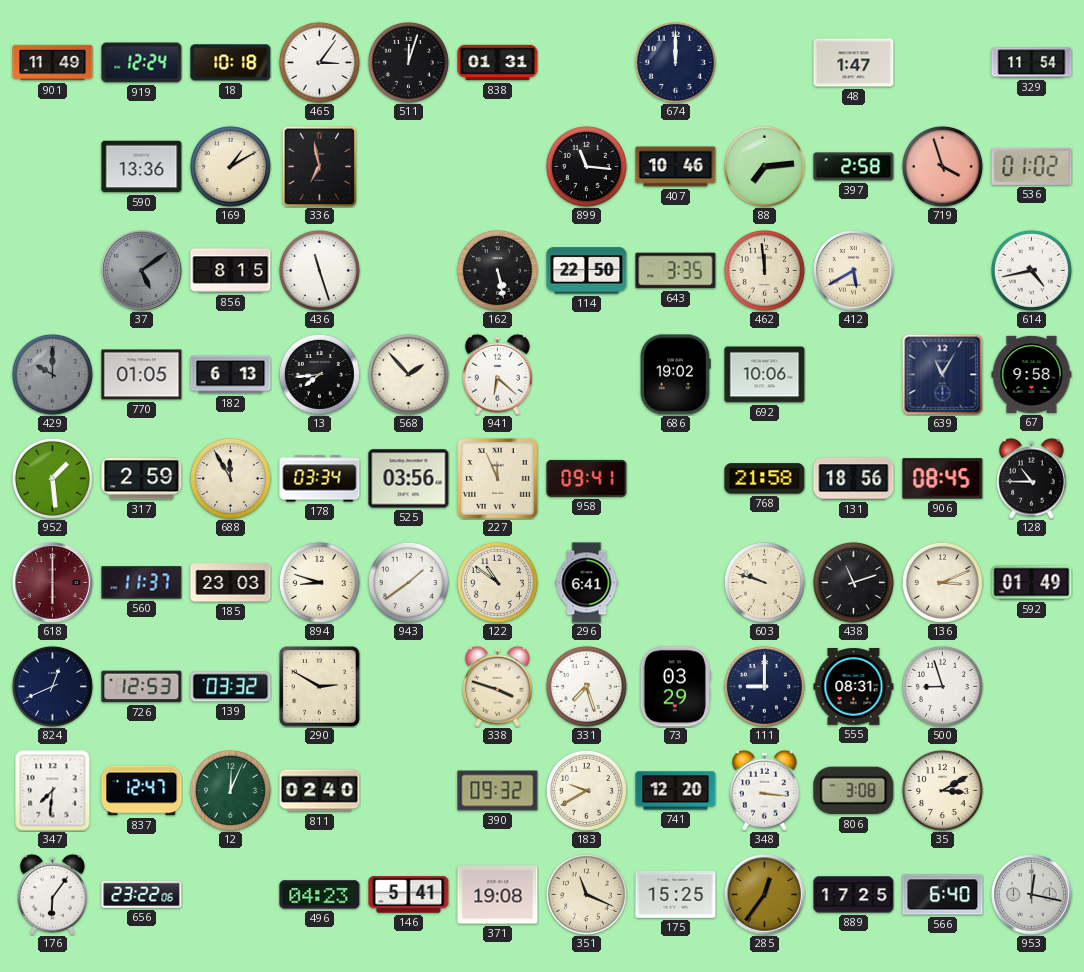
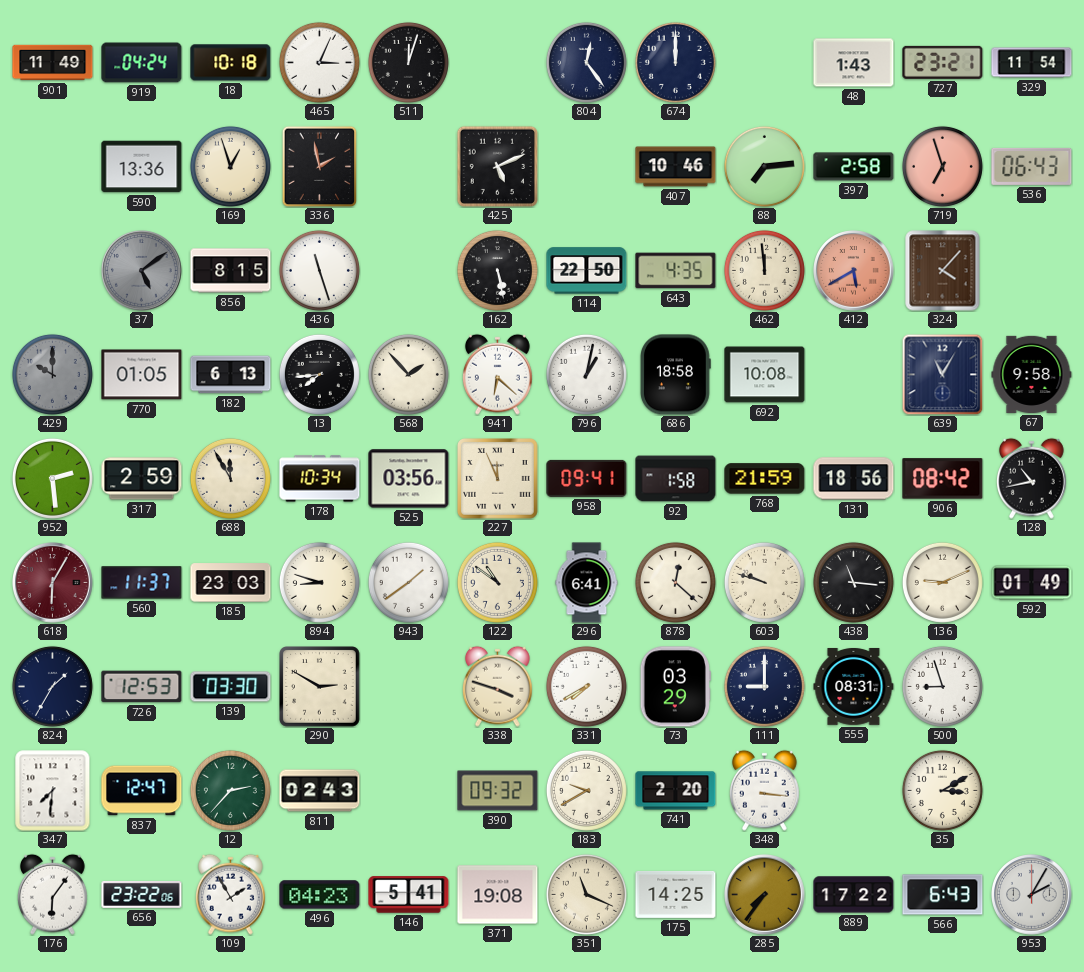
919: 12:24 -> 04:24
465: 3:06 -> 3:04
838: 01:31 -> none
804: none -> 12:24
48: 1:47 -> 1:43
727: none -> 23:21
169: 1:10 -> 12:57
336: 6:58 -> 1:58
425: none -> 5:11
899: 11:16 -> none
719: 3:57 -> 6:57
536: 01:02 -> 06:43
643: 3:35 -> 4:35
412 dial: cream -> salmon
324: none -> 4:07
614: 4:43 -> none
796: none -> 1:02
686: 19:02 -> 18:58
692: 10:06 -> 10:08
952: 1:29 -> 2:29
178: 03:34 -> 10:34
92: none -> 1:58
768: 21:58 -> 21:59
906: 08:45 -> 08:42
128: 10:45 -> 10:43
618: 6:00 -> 6:05
878: none -> 12:22
438: 11:12 -> 11:16
136: 3:11 -> 9:11
824: 12:41 -> 1:35
139: 03:32 -> 03:30
331: 7:27 -> 7:40
12: 12:04 -> 2:37
811: 02:40 -> 02:43
741: 12:20 -> 2:20
806: 3:08 -> none
109: none -> 1:55
175: 15:25 -> 14:25
285: 12:36 -> 7:36
889: 17:25 -> 17:22
566: 6:40 -> 6:43
953: 12:17 -> 2:05
